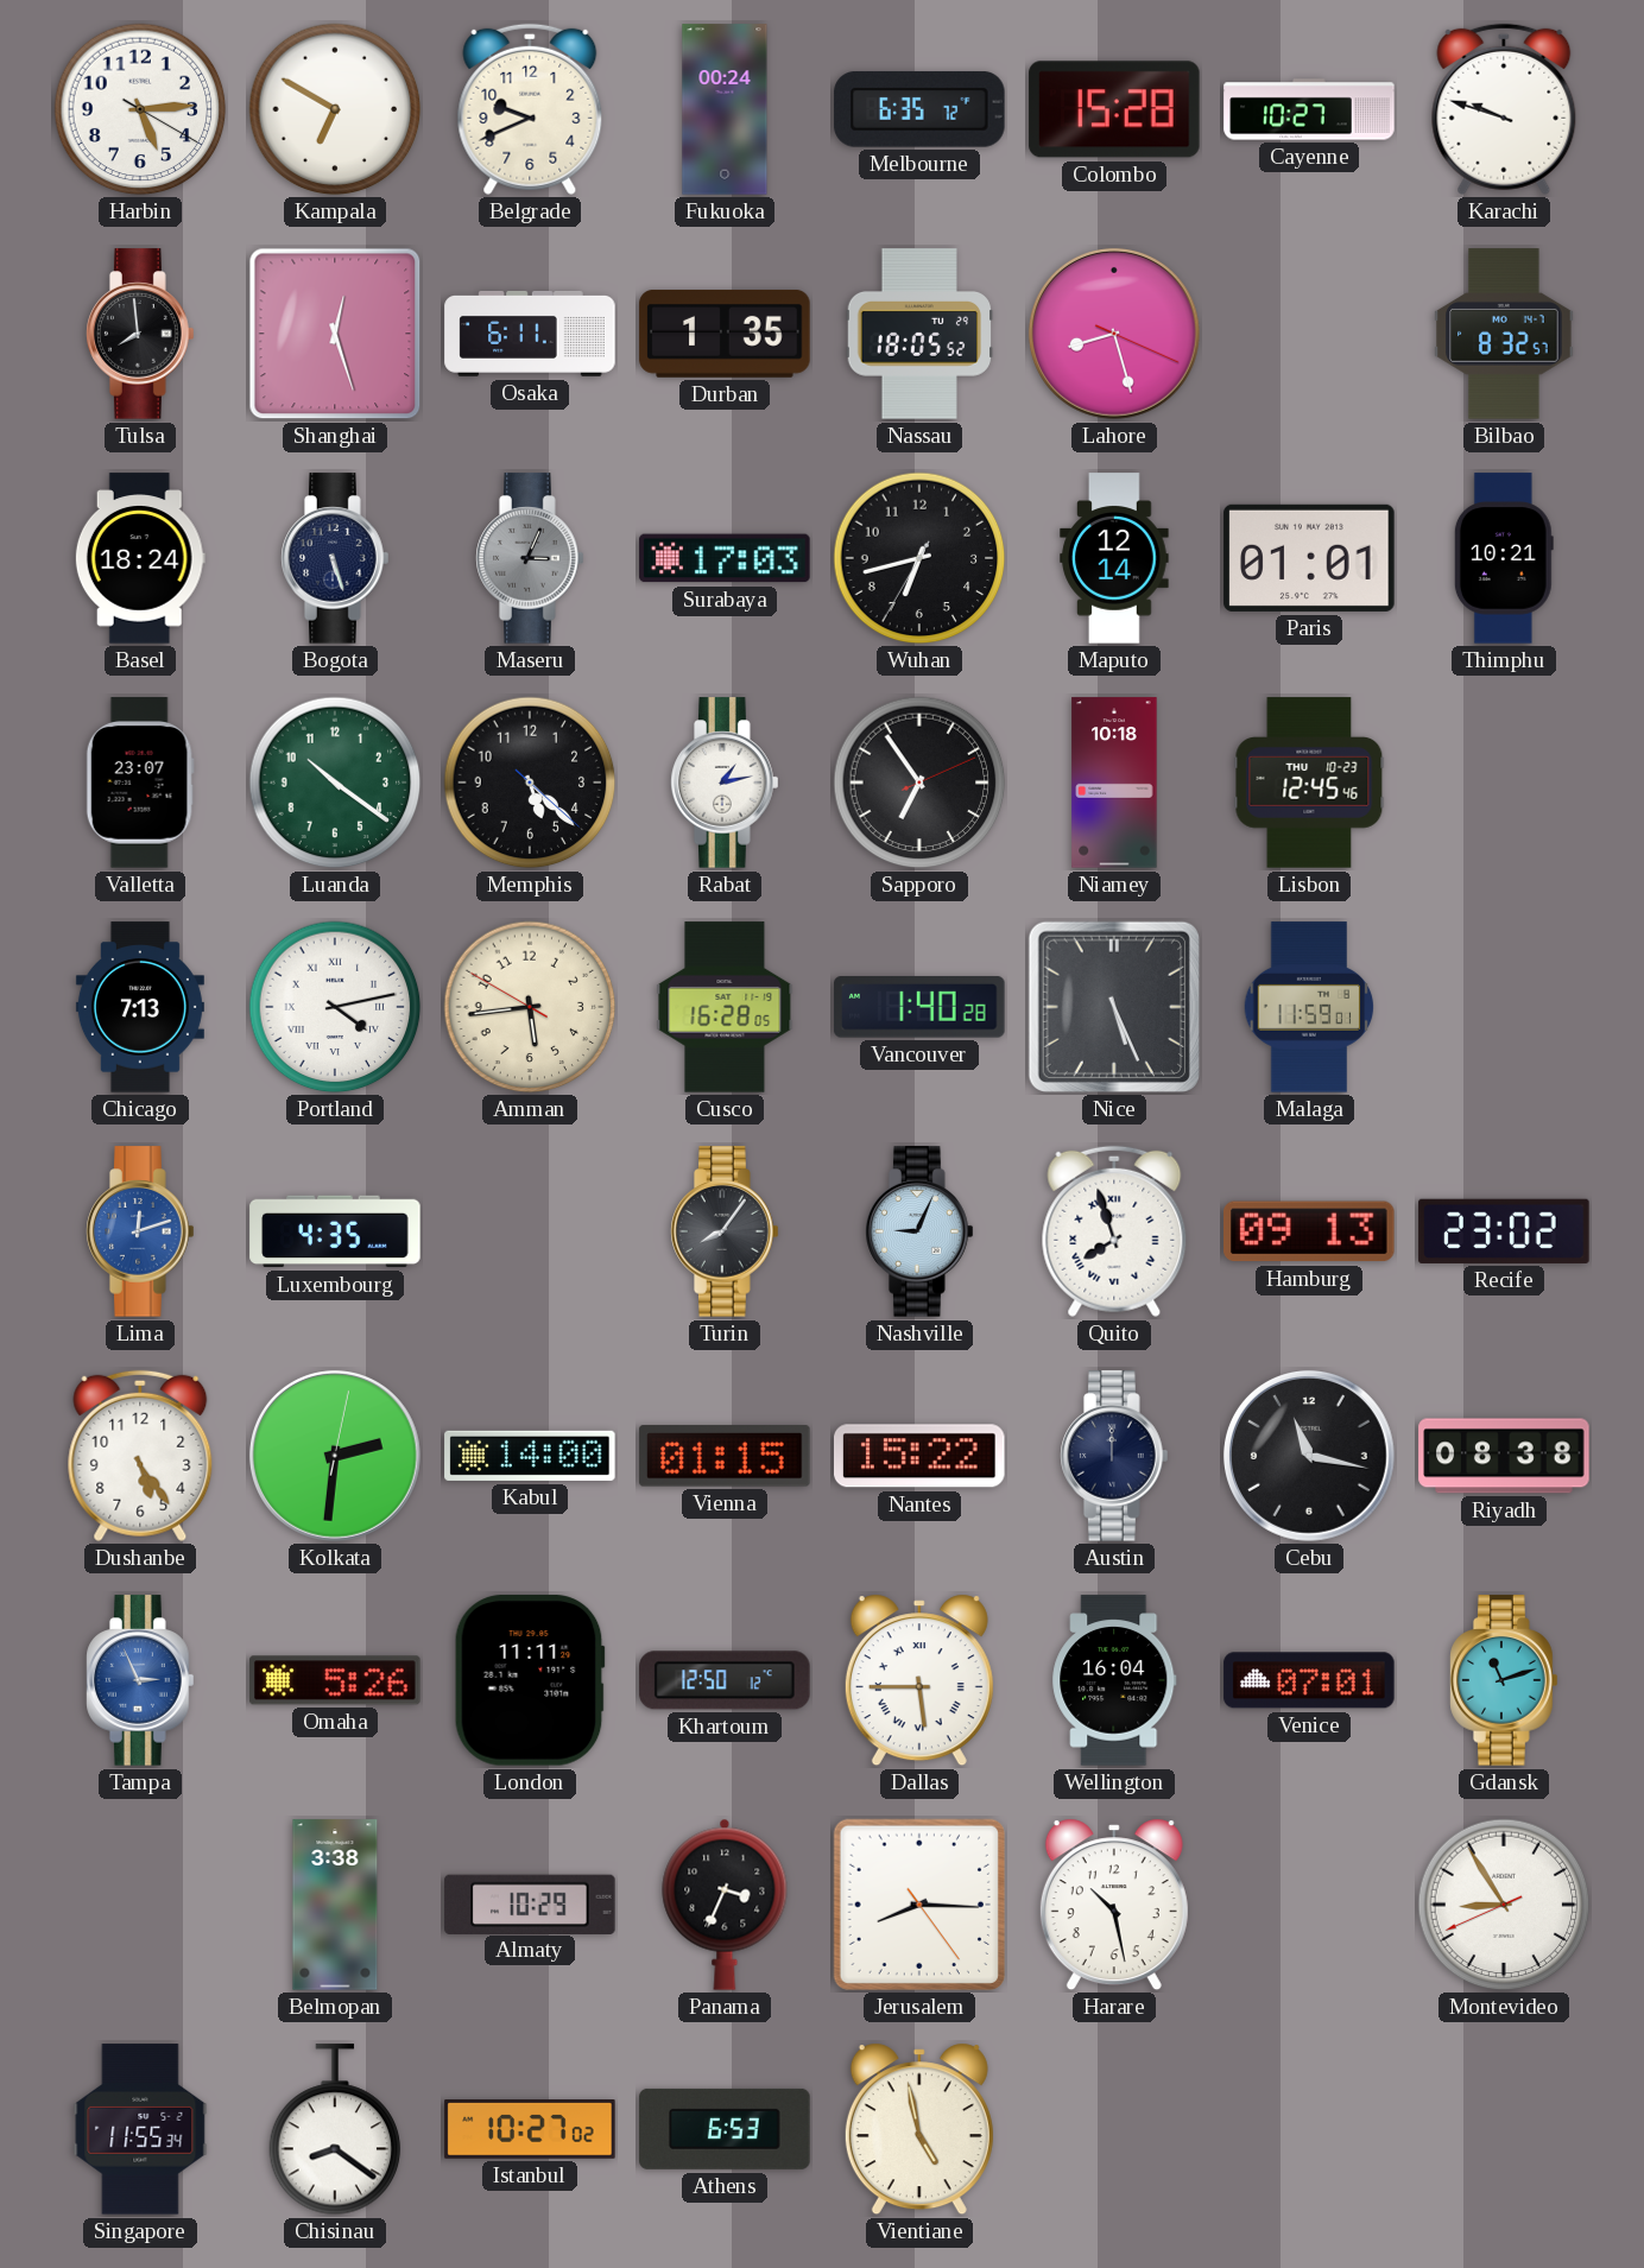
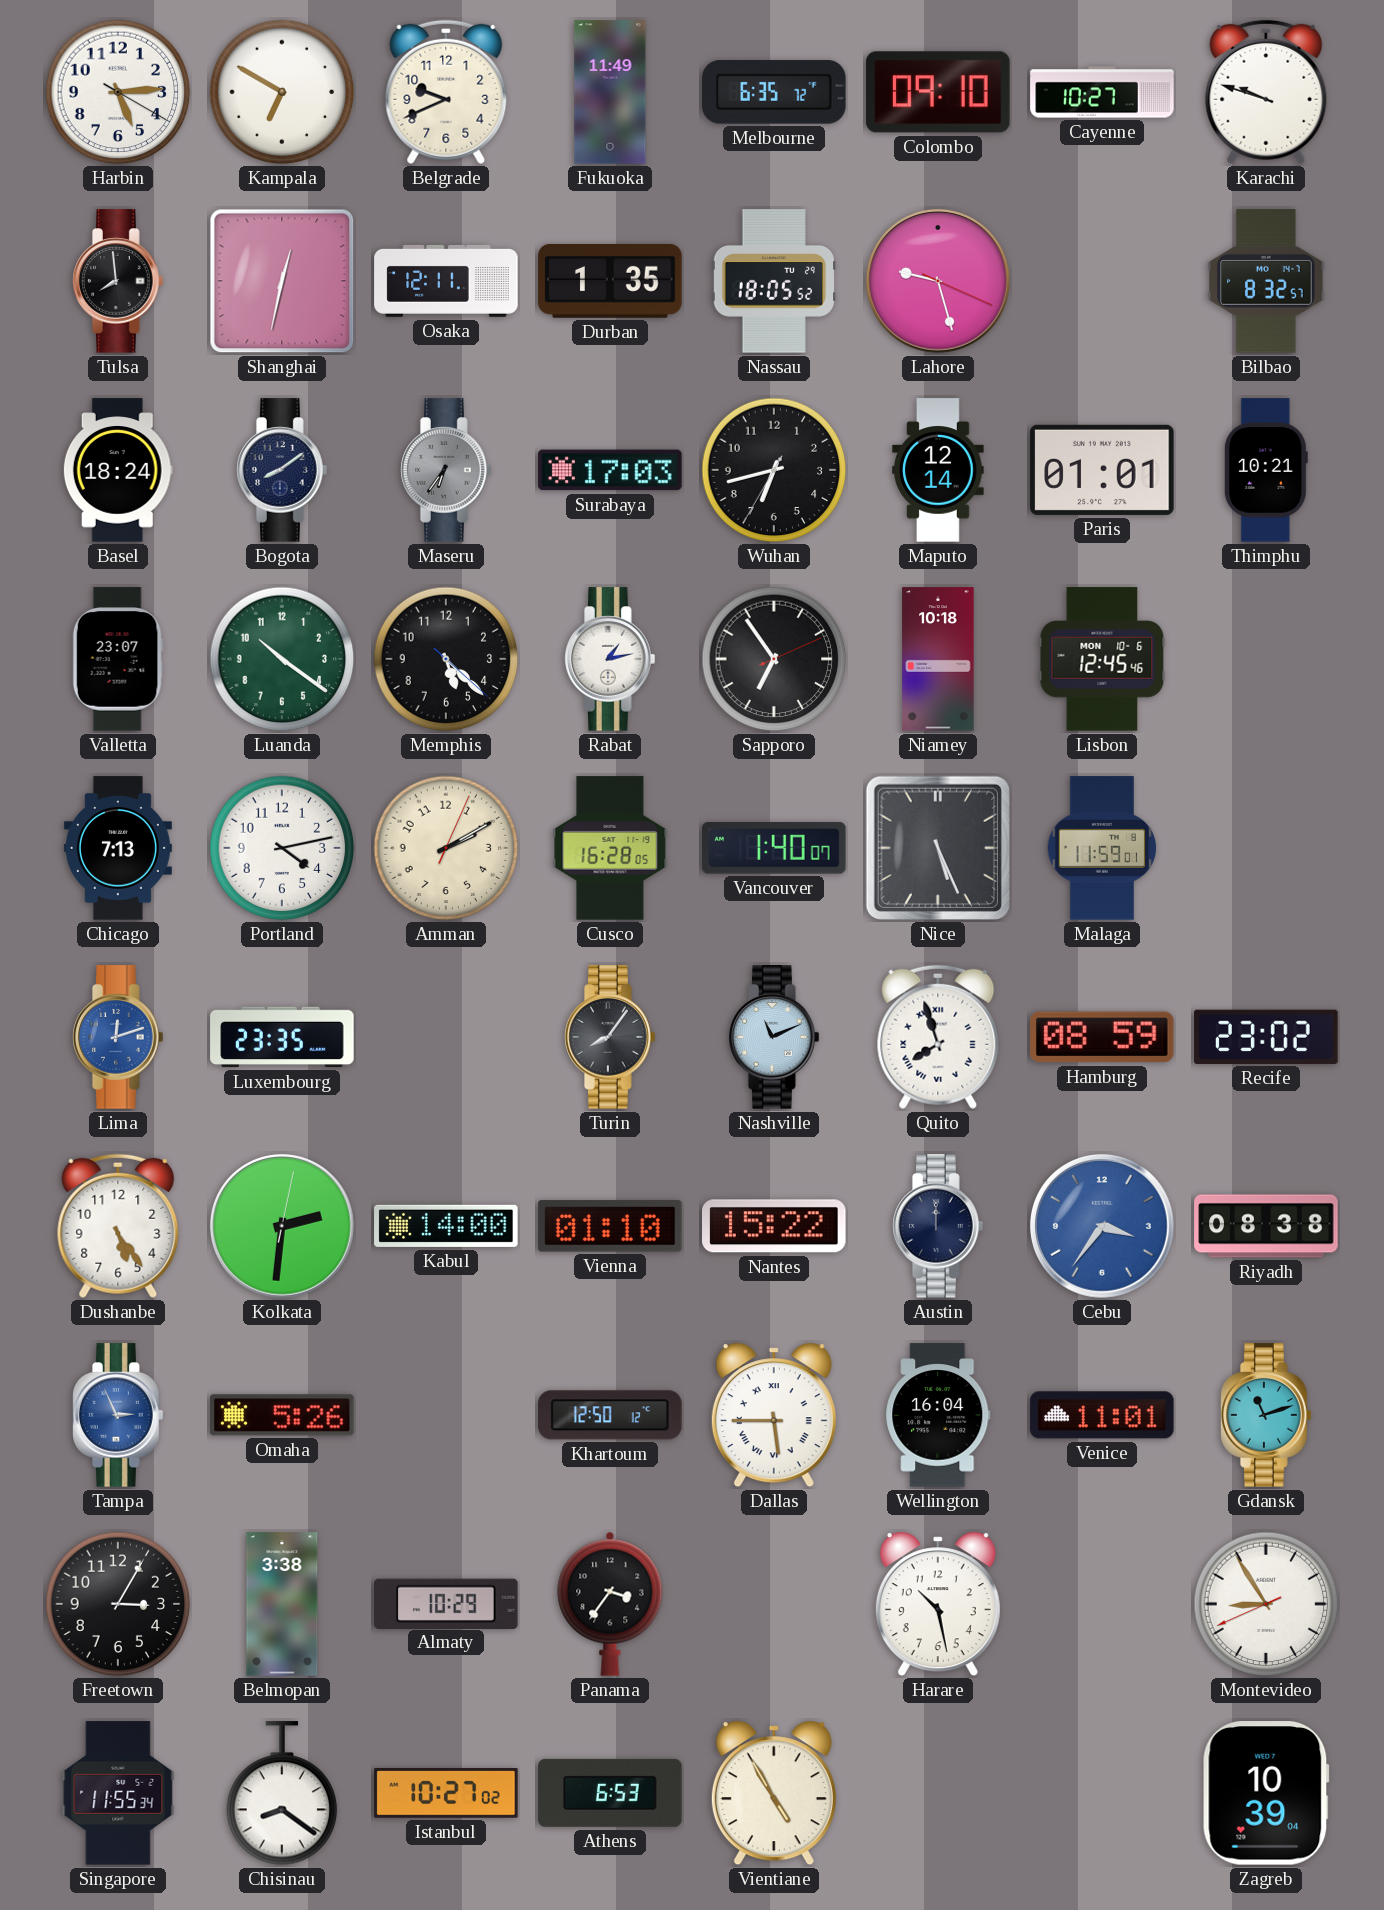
Fukuoka: 00:24 -> 11:49
Colombo: 15:28 -> 09:10
Shanghai: 12:27 -> 12:32
Osaka: 6:11 -> 12:11
Lahore: 8:27 -> 9:27
Bogota: 5:27 -> 8:09
Maseru: 3:04 -> 6:36
Lisbon date: THU 10-23 -> MON 10-6
Portland numerals: Roman -> Arabic
Amman: 5:43 -> 2:10
Vancouver: 1:40:28 -> 1:40:07
Luxembourg: 4:35 -> 23:35
Nashville: 9:04 -> 11:11
Hamburg: 09:13 -> 08:59
Vienna: 01:15 -> 01:10
Cebu: 11:17 -> 3:36
Cebu dial: black -> blue
London: 11:11 -> none
Venice: 07:01 -> 11:01
Freetown: none -> 3:05
Panama: 3:34 -> 3:36
Jerusalem: 8:15 -> none
Vientiane: 4:58 -> 4:55
Zagreb: none -> 10:39
